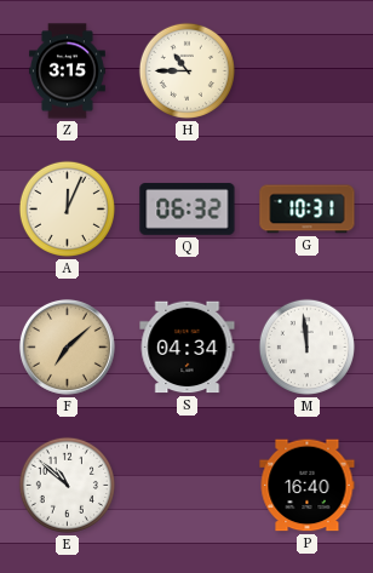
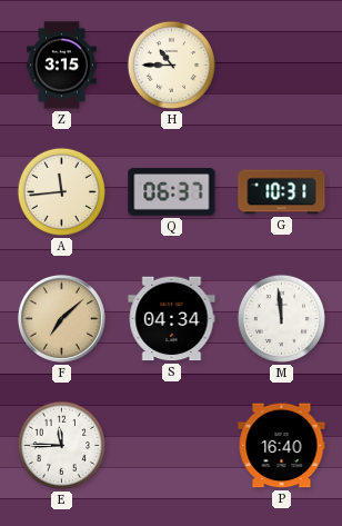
A: 12:04 -> 11:44
Q: 06:32 -> 06:37
E: 10:52 -> 11:45
